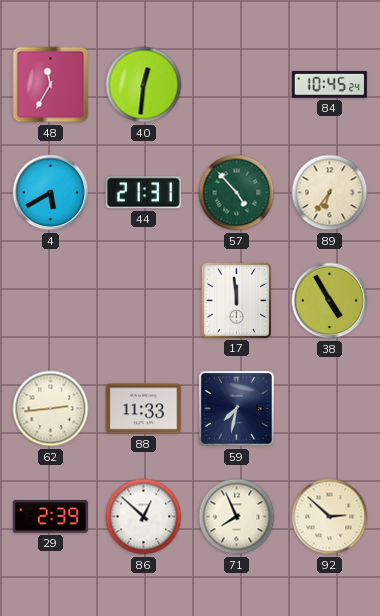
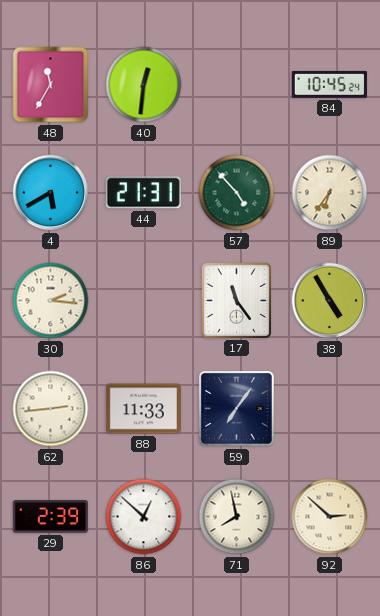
30: none -> 2:16
17: 11:59 -> 11:24
59: 7:32 -> 7:06
71: 7:56 -> 7:58
